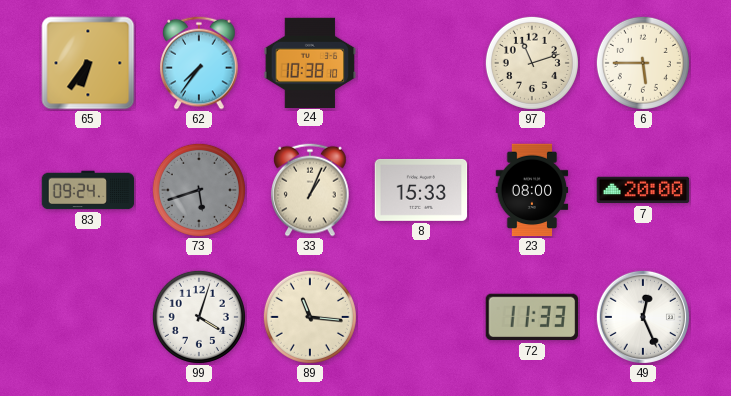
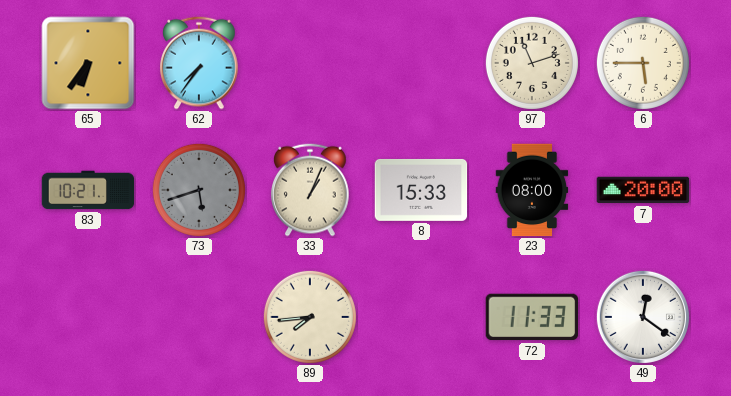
24: 10:38 -> none
83: 09:24 -> 10:21
99: 4:03 -> none
89: 11:16 -> 7:44
49: 12:26 -> 12:21
